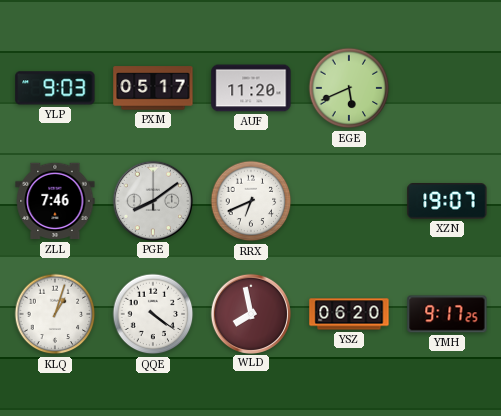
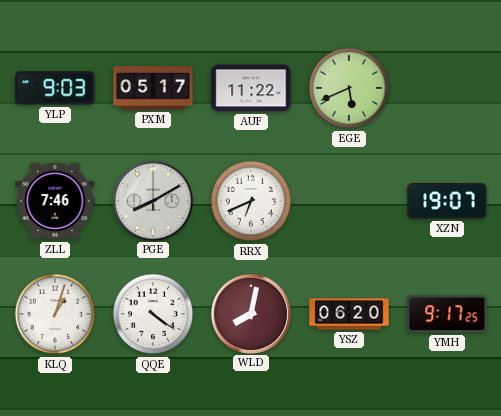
AUF: 11:20 -> 11:22
PGE: 8:09 -> 8:10
WLD: 7:58 -> 8:02
